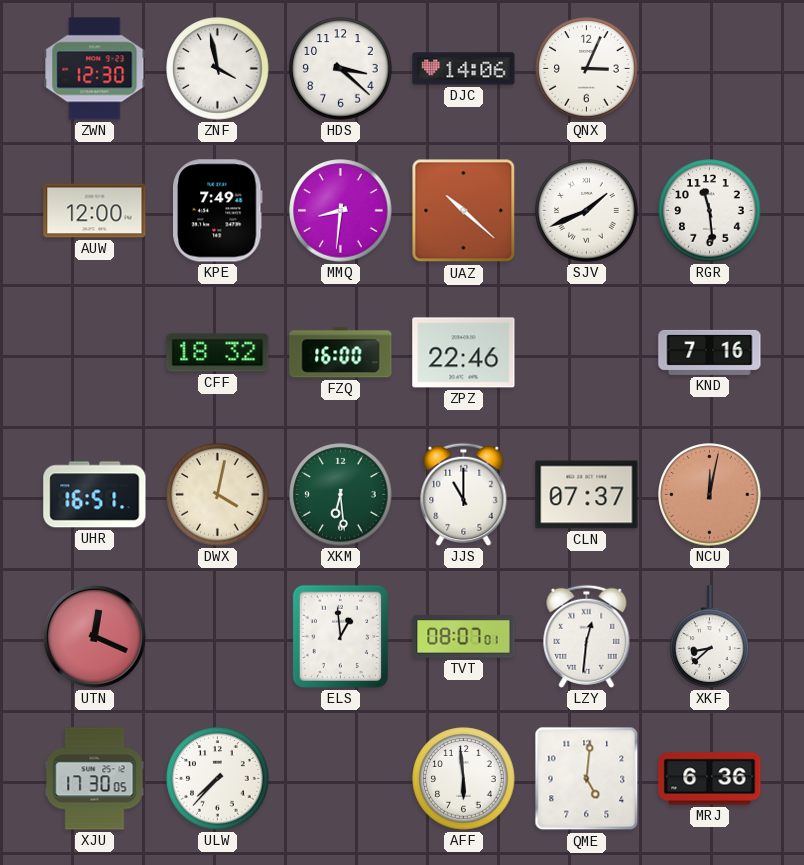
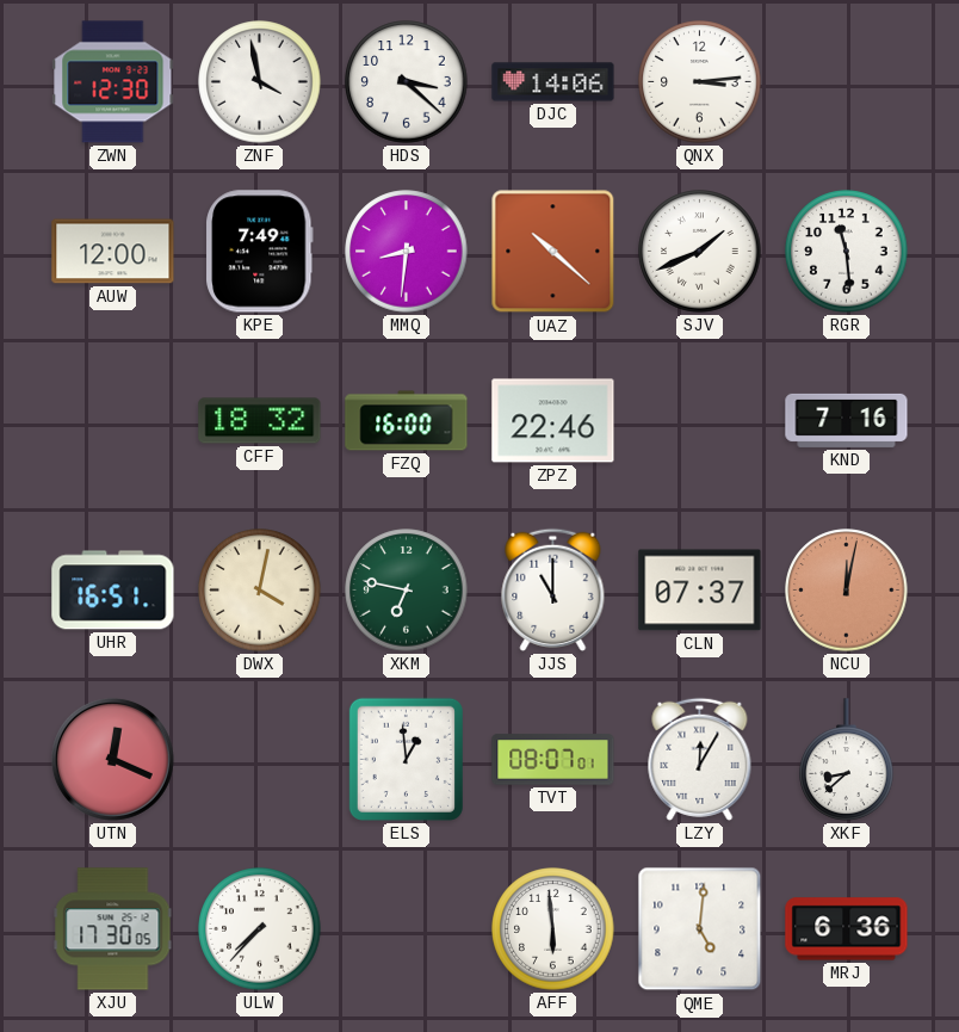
QNX: 3:04 -> 3:14
XKM: 6:29 -> 6:47
LZY: 12:31 -> 12:05
